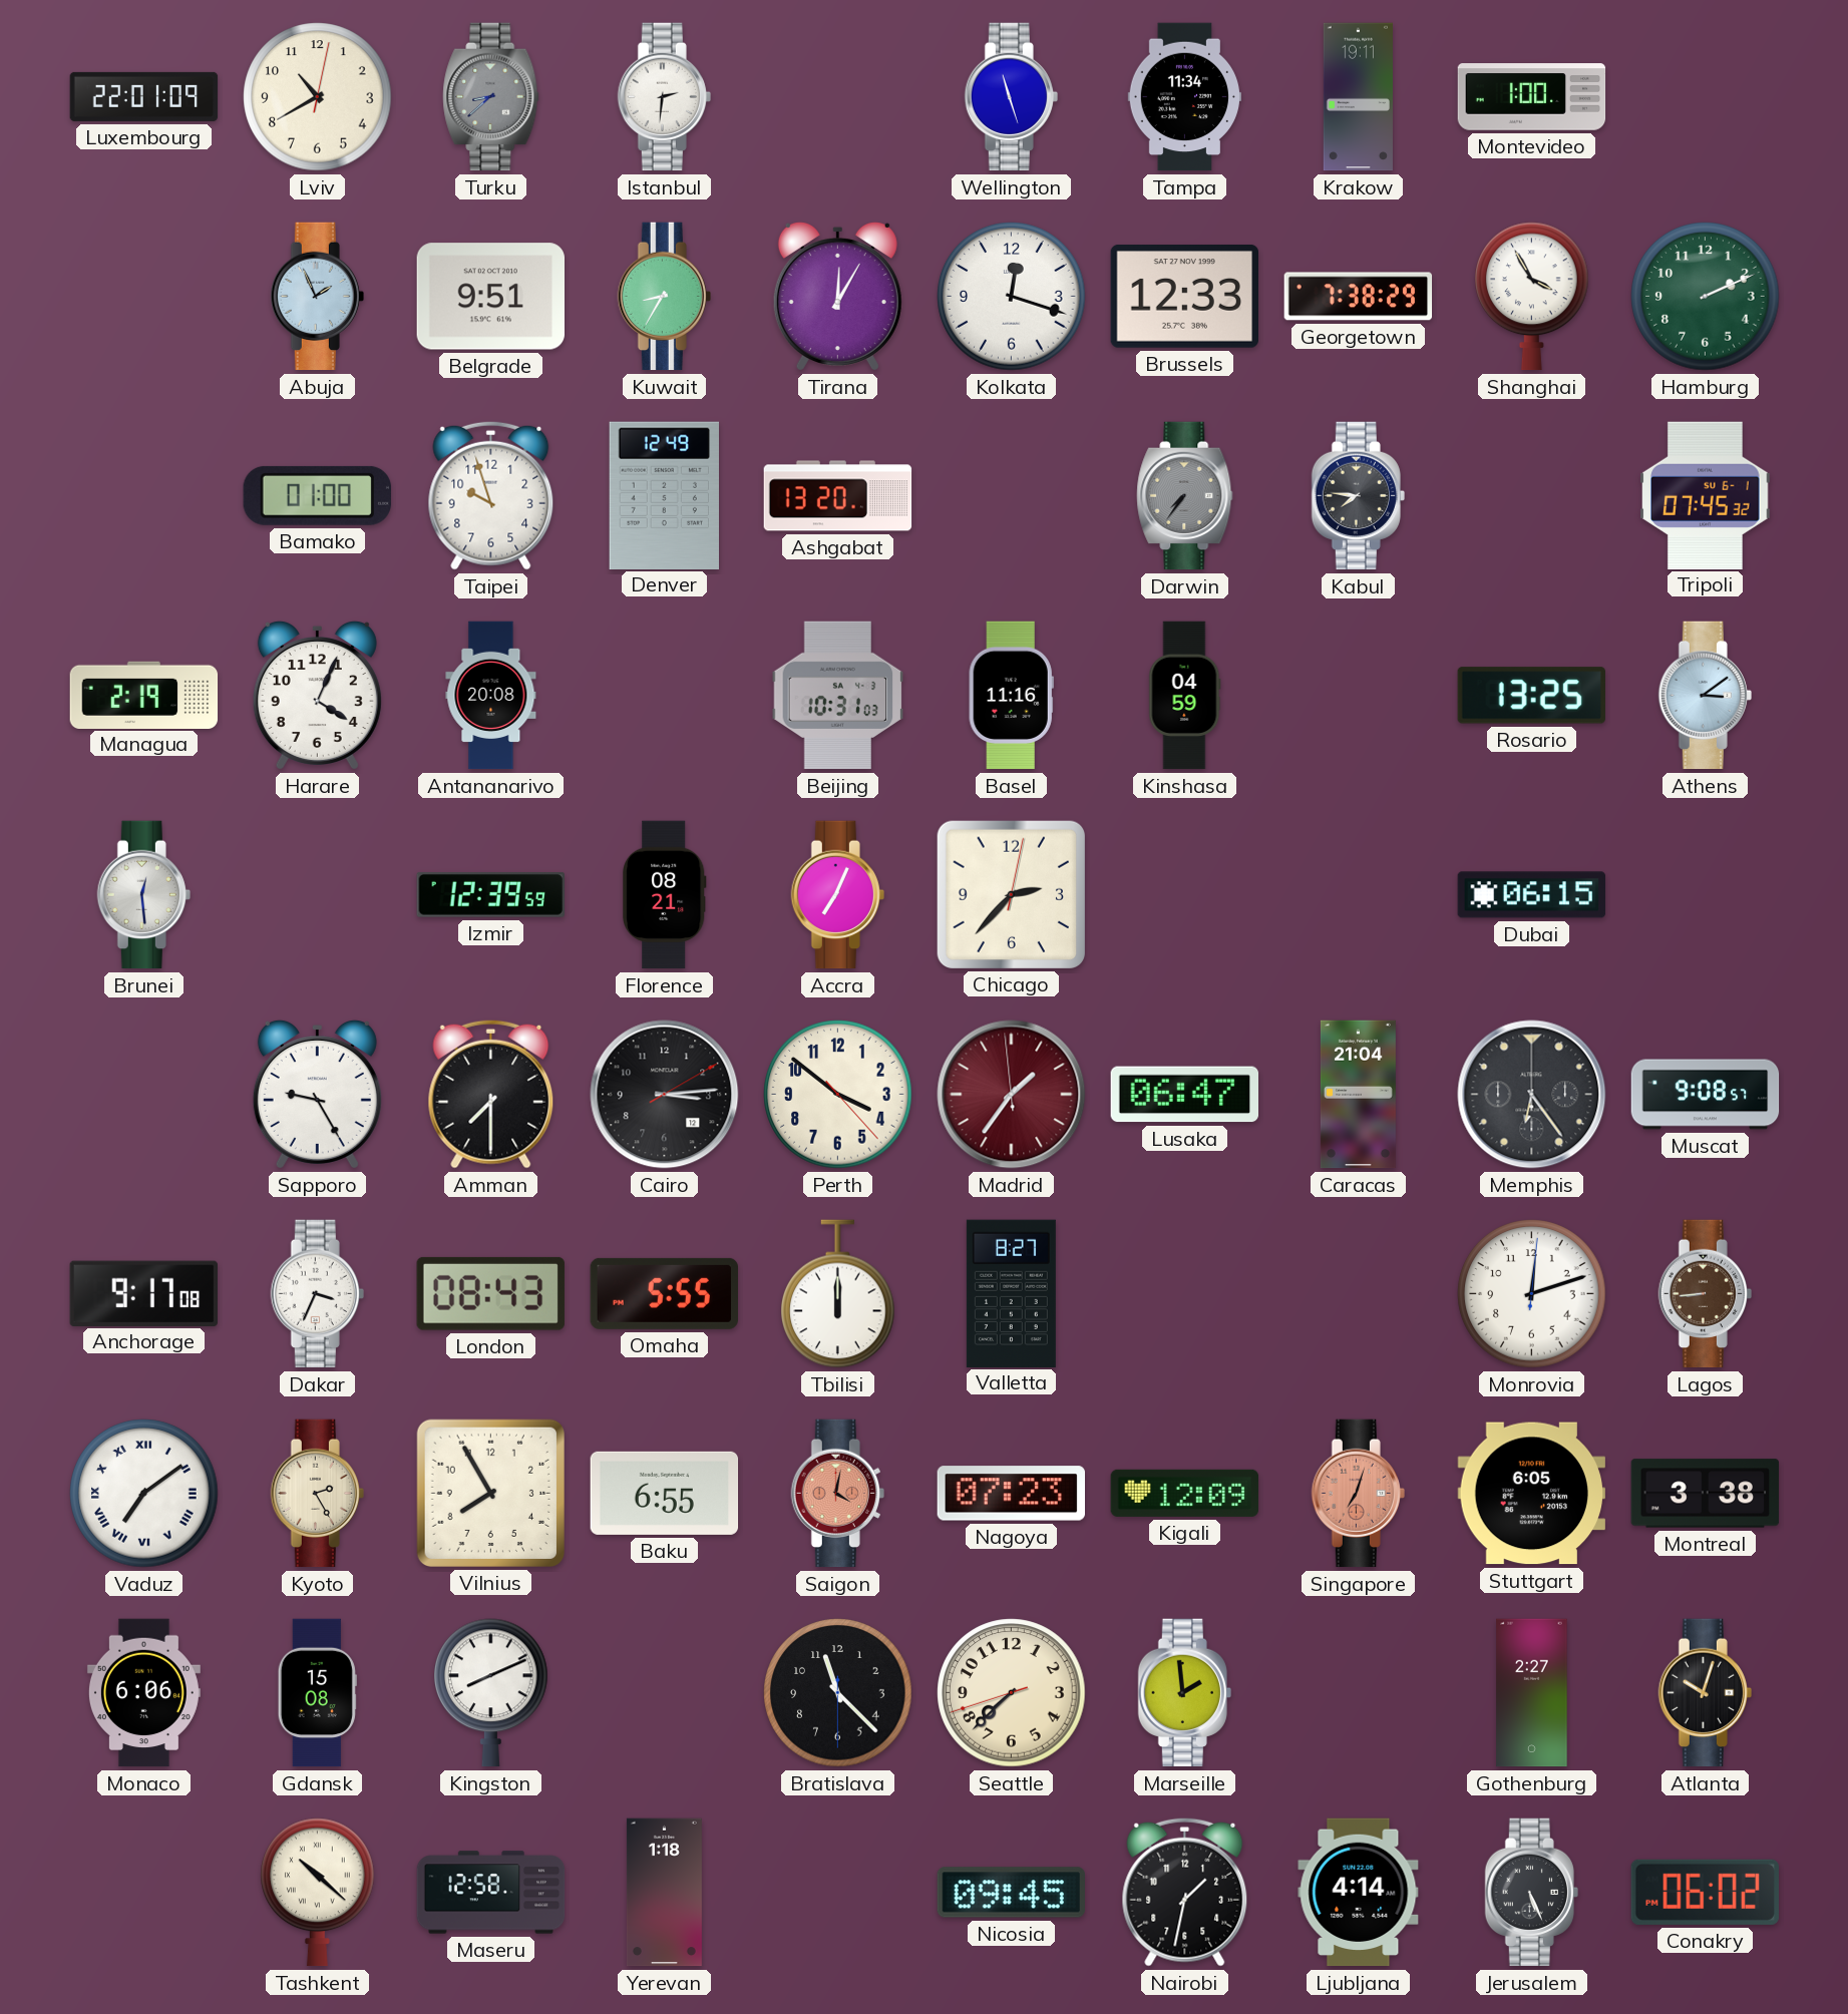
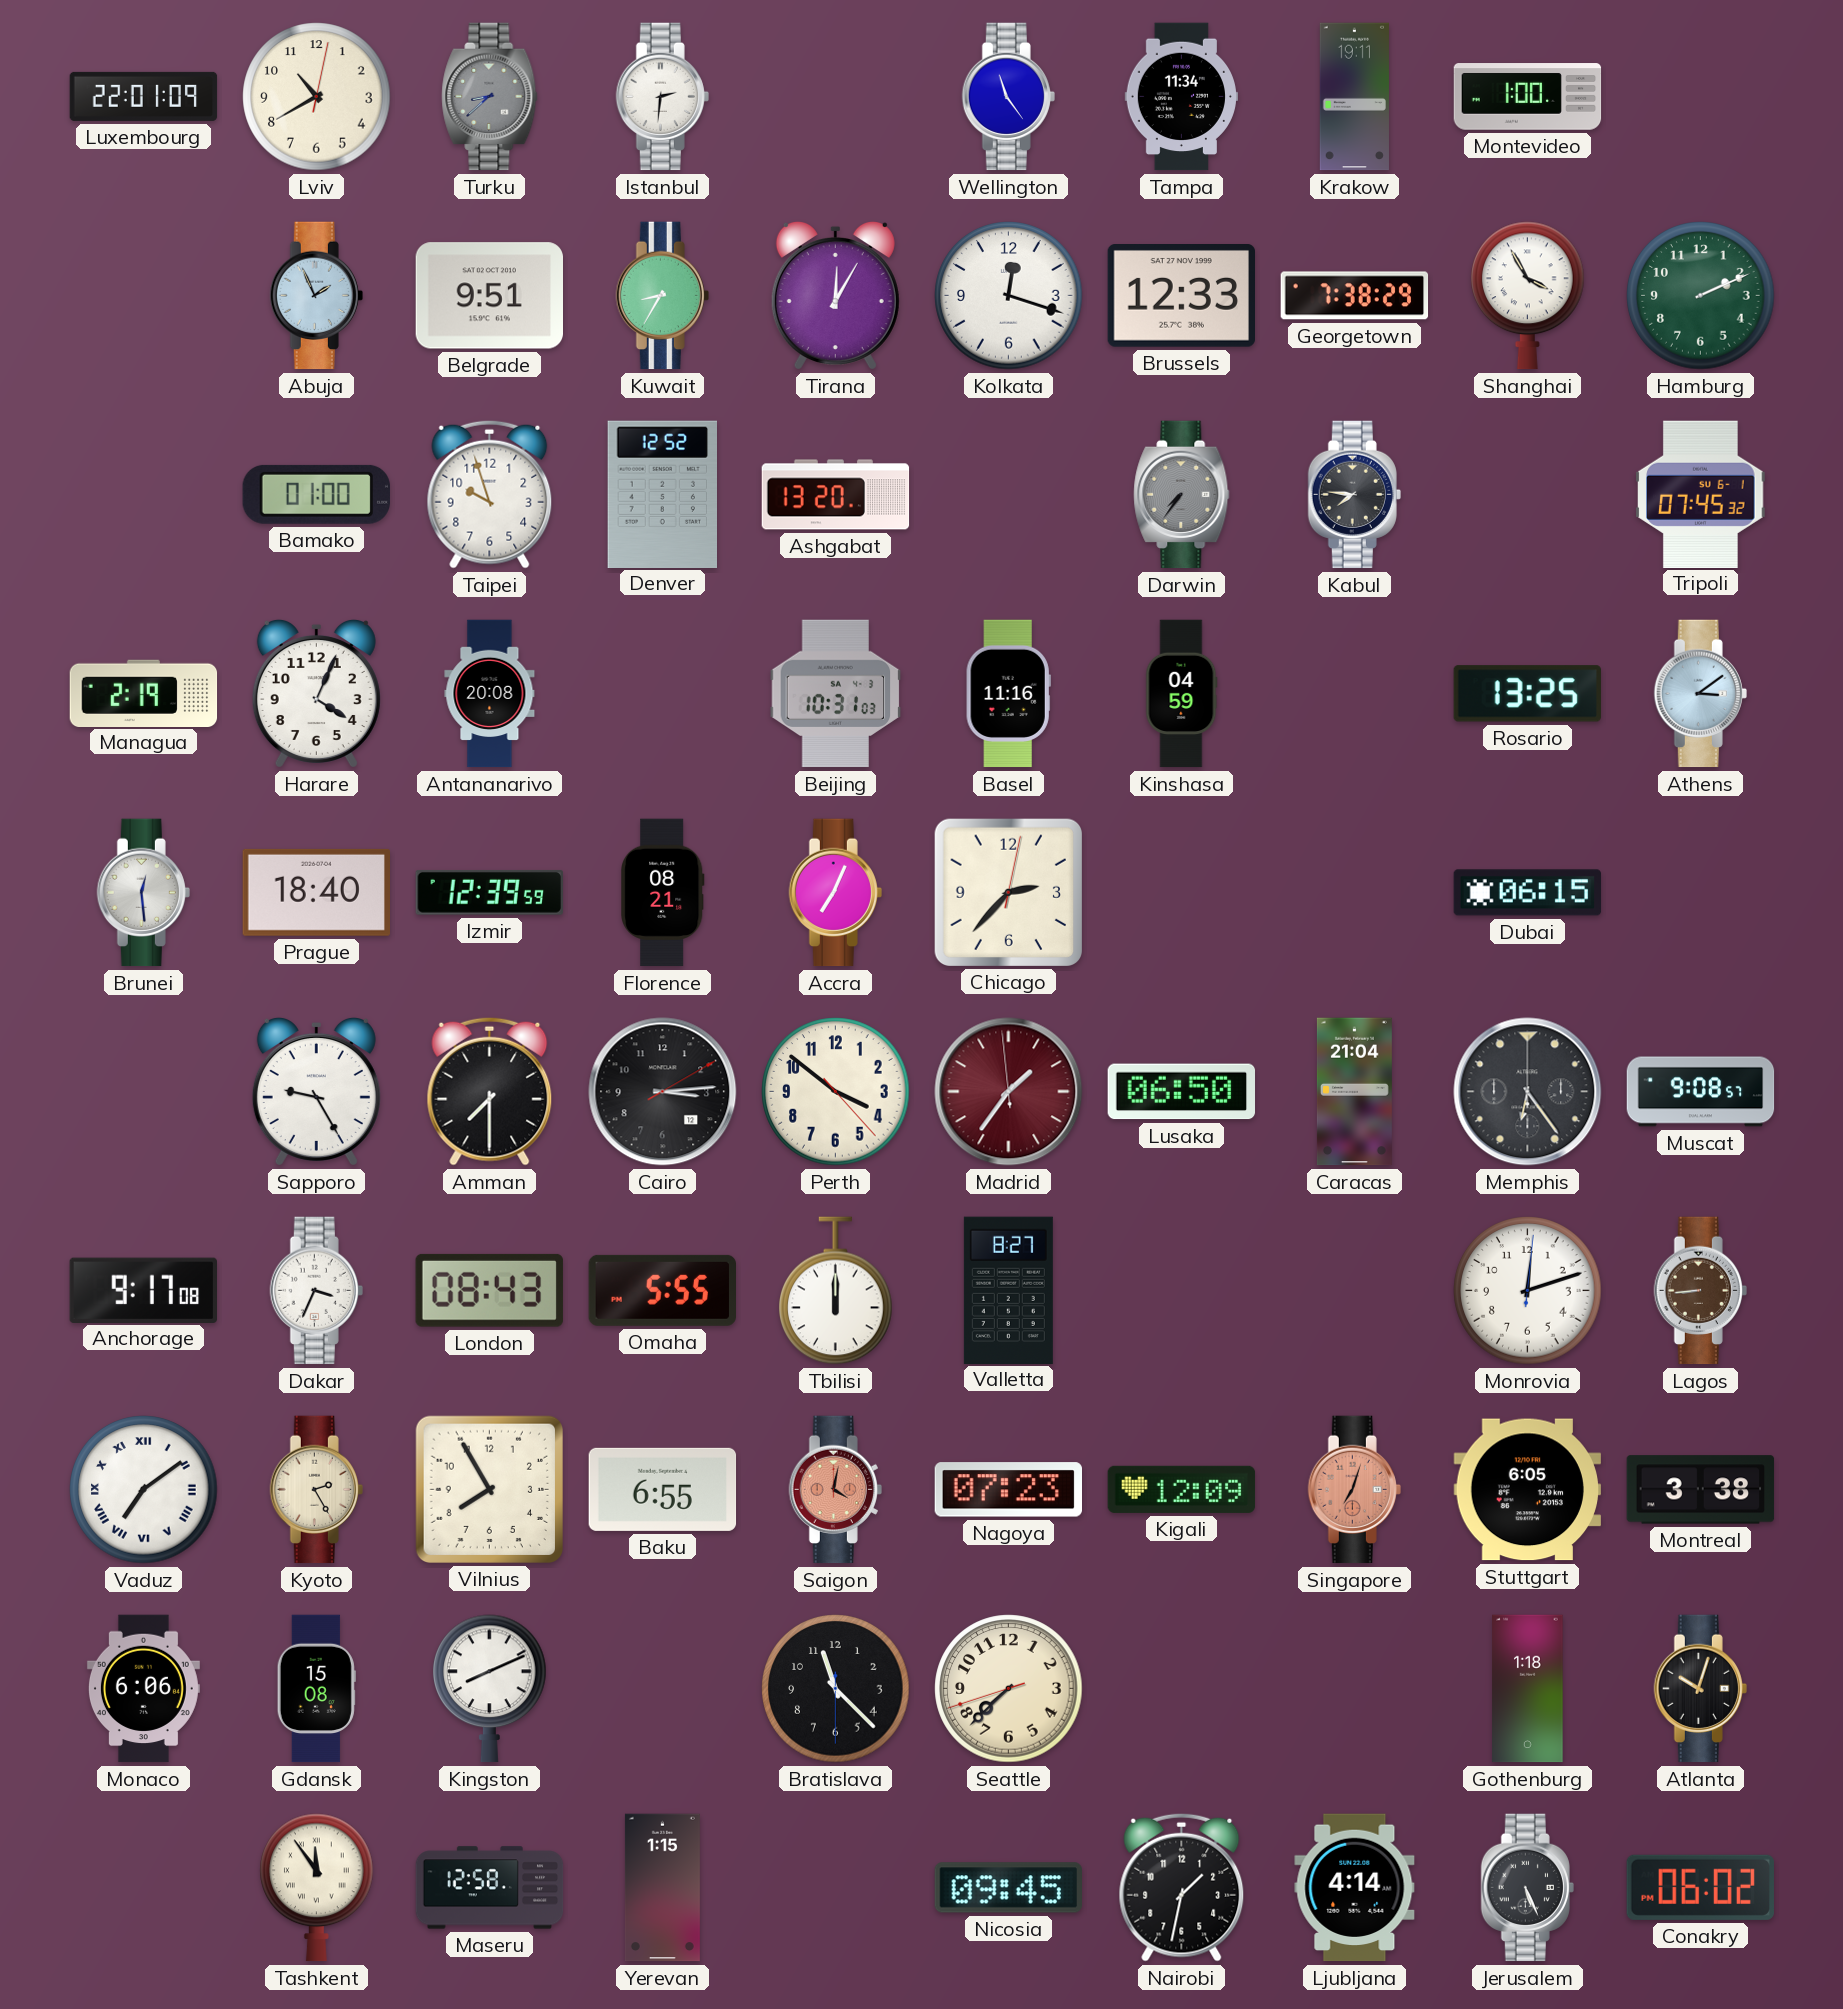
Wellington: 11:27 -> 11:24
Denver: 12:49 -> 12:52
Prague: none -> 18:40
Lusaka: 06:47 -> 06:50
Marseille: 1:59 -> none
Gothenburg: 2:27 -> 1:18
Tashkent: 10:22 -> 11:54
Yerevan: 1:18 -> 1:15
